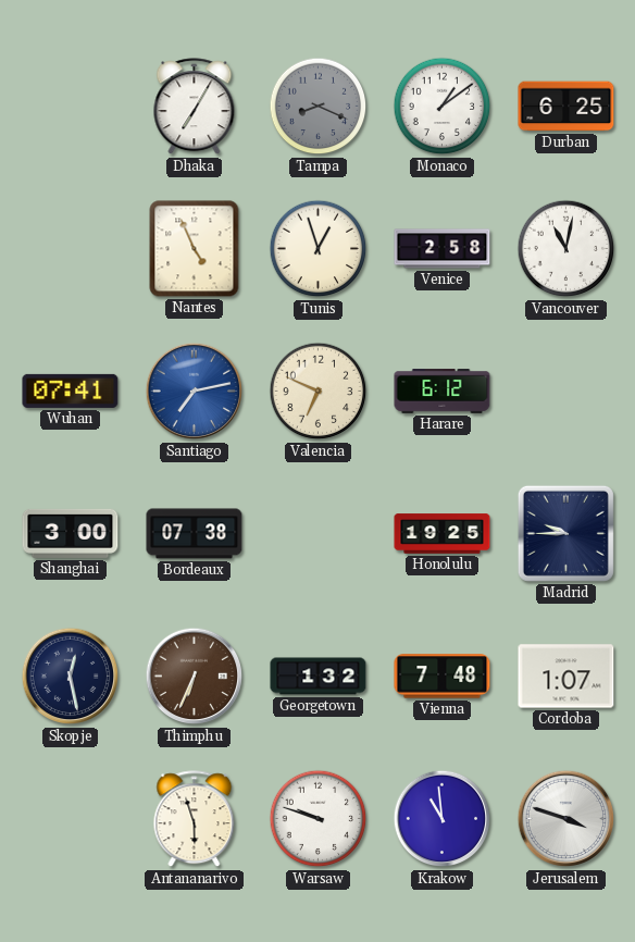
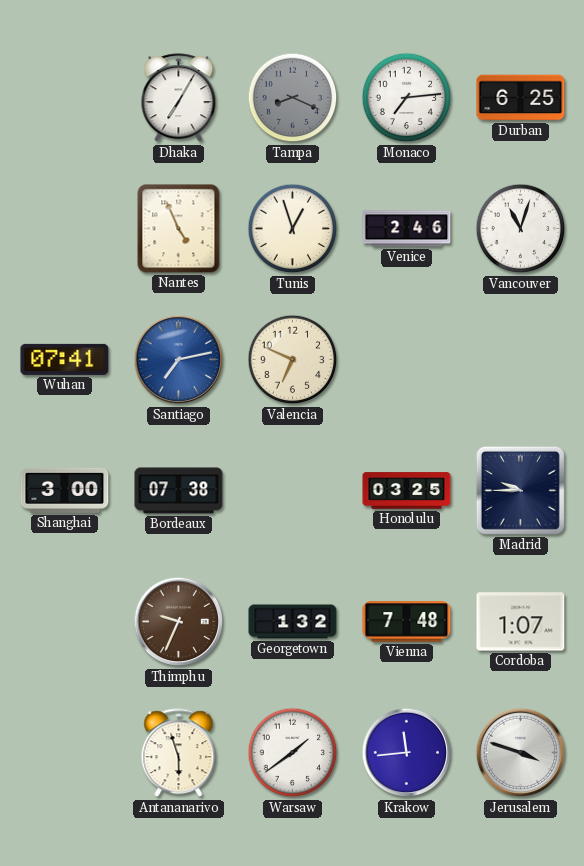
Monaco: 1:09 -> 7:14
Venice: 2:58 -> 2:46
Vancouver: 11:02 -> 11:03
Harare: 6:12 -> none
Honolulu: 19:25 -> 03:25
Skopje: 12:28 -> none
Thimphu: 6:34 -> 9:34
Warsaw: 9:48 -> 1:39
Krakow: 10:59 -> 11:44
